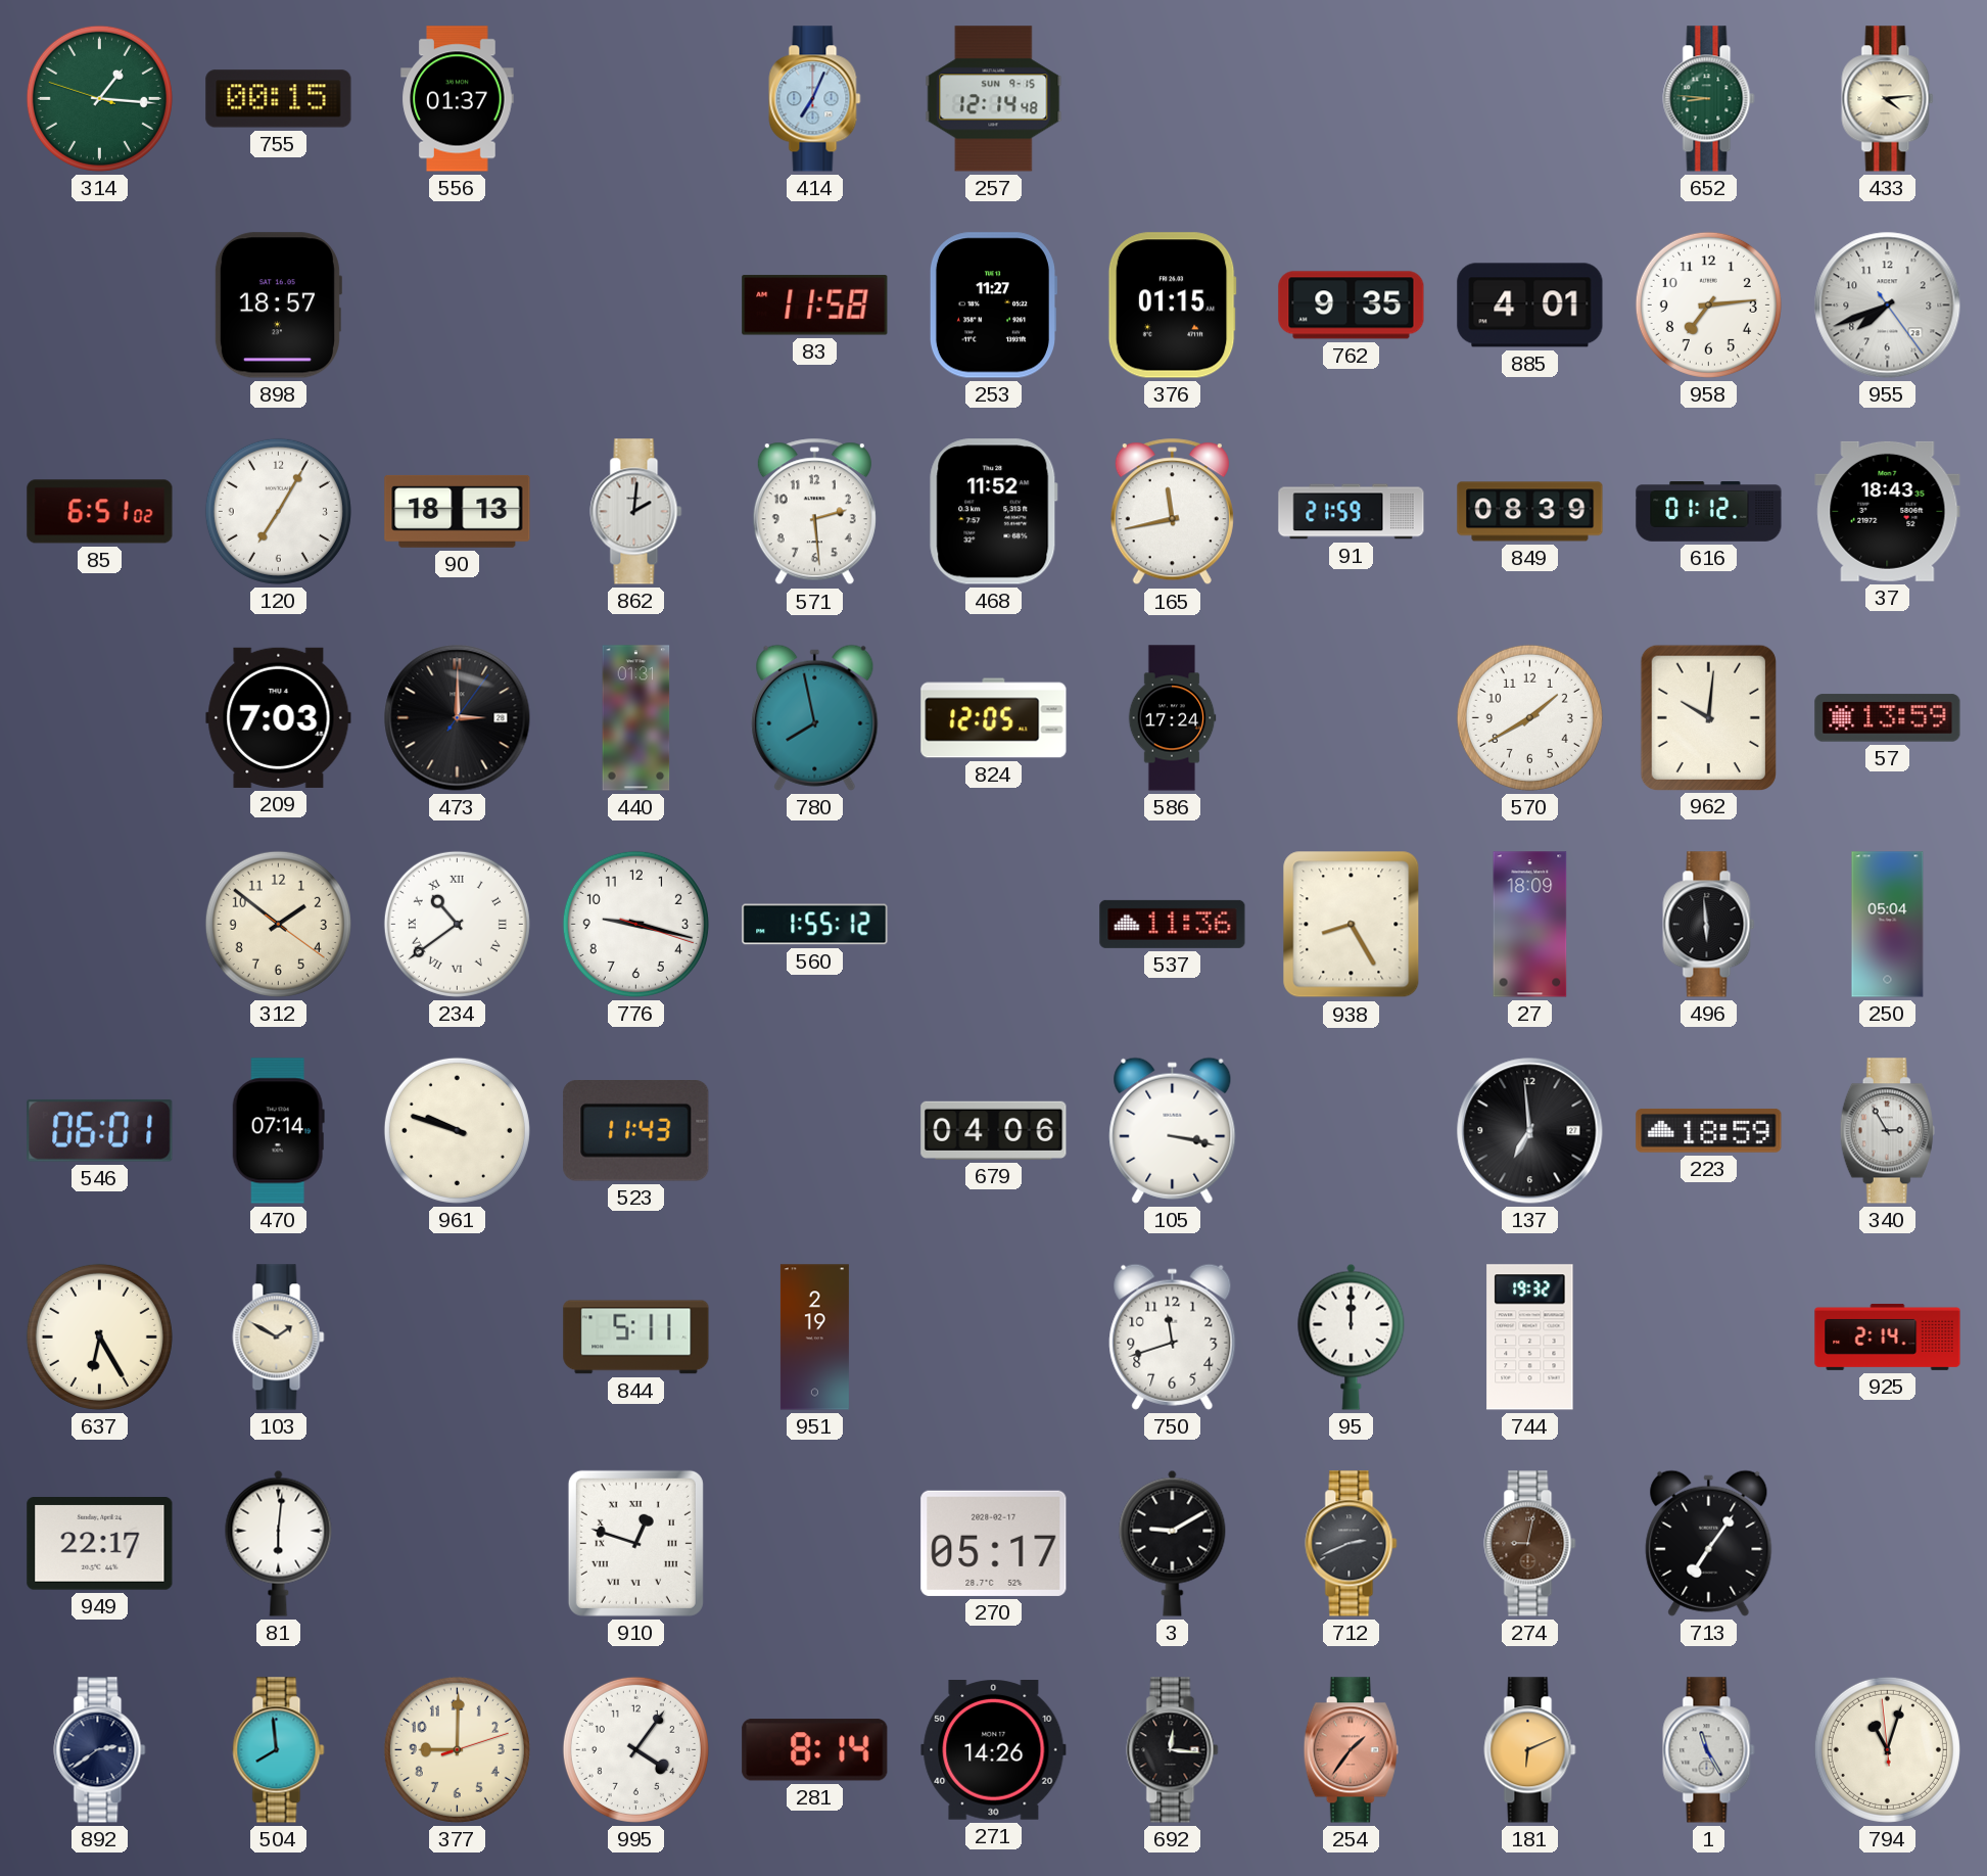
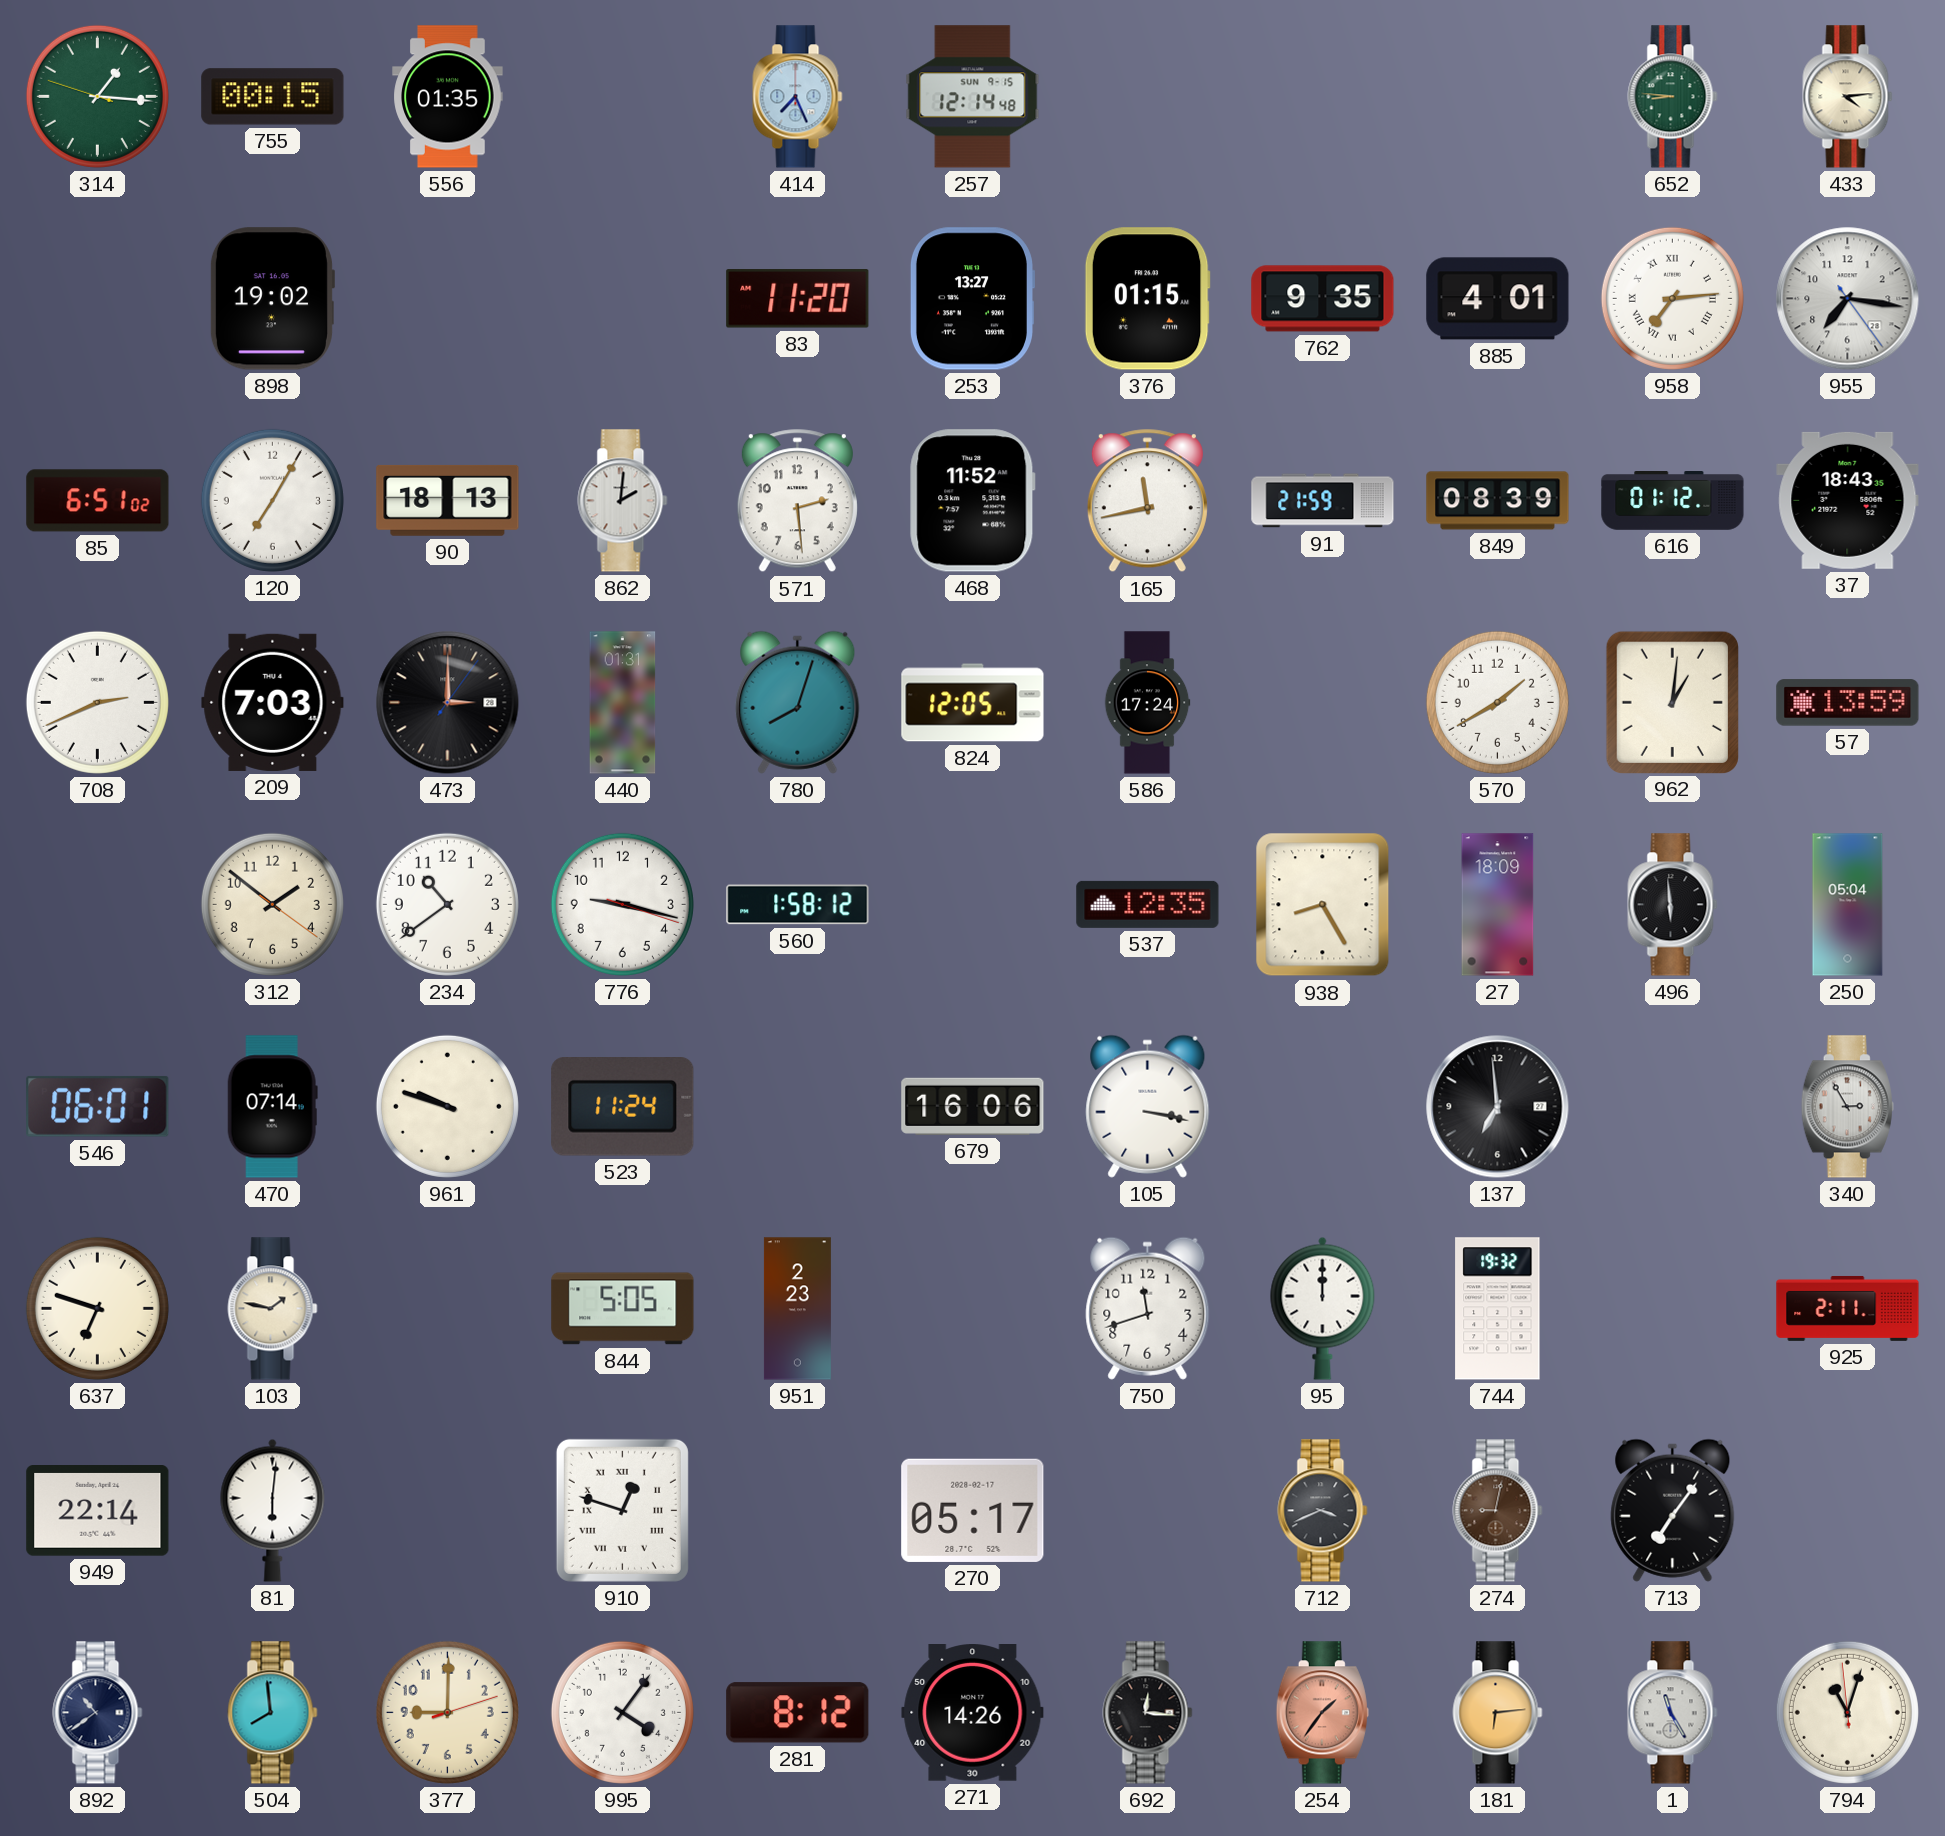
556: 01:37 -> 01:35
414: 7:04 -> 7:26
898: 18:57 -> 19:02
83: 11:58 -> 11:20
253: 11:27 -> 13:27
958 numerals: Arabic -> Roman
955: 7:41 -> 7:16
708: none -> 2:41
780: 7:58 -> 8:03
962: 10:01 -> 1:01
234 numerals: Roman -> Arabic
560: 1:55 -> 1:58
537: 11:36 -> 12:35
523: 11:43 -> 11:24
679: 04:06 -> 16:06
223: 18:59 -> none
637: 6:25 -> 6:48
103: 1:50 -> 1:47
844: 5:11 -> 5:05
951: 2:19 -> 2:23
925: 2:14 -> 2:11
949: 22:17 -> 22:14
3: 9:10 -> none
712: 2:41 -> 3:41
892: 2:39 -> 10:39
281: 8:14 -> 8:12
181: 6:11 -> 6:14
